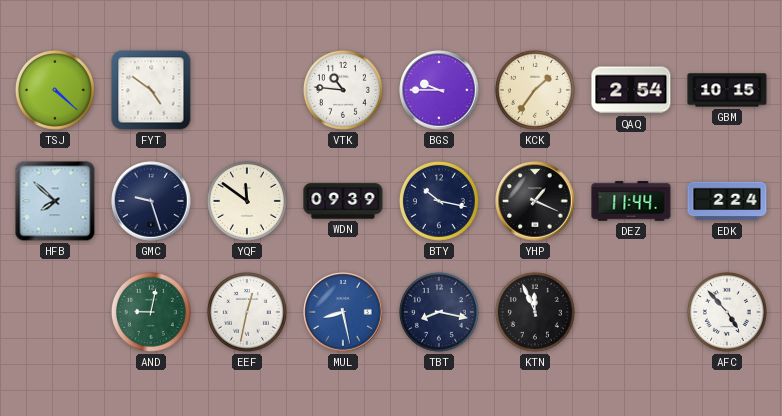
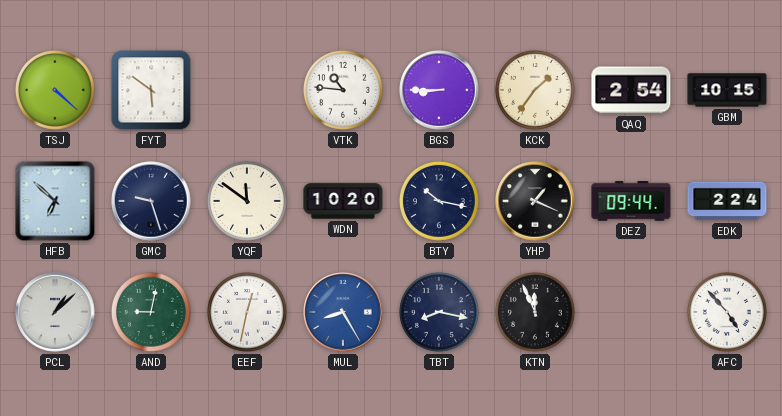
FYT: 4:51 -> 5:51
BGS: 9:45 -> 8:45
HFB: 7:52 -> 6:52
WDN: 09:39 -> 10:20
DEZ: 11:44 -> 09:44
PCL: none -> 1:08
MUL: 8:28 -> 8:25
